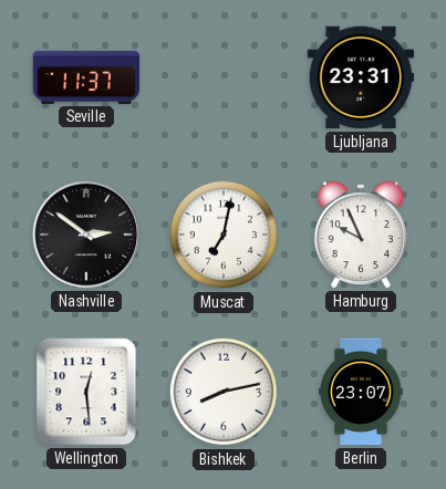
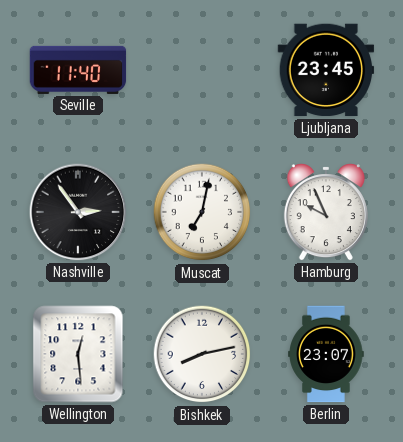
Seville: 11:37 -> 11:40
Ljubljana: 23:31 -> 23:45
Nashville: 2:51 -> 2:54
